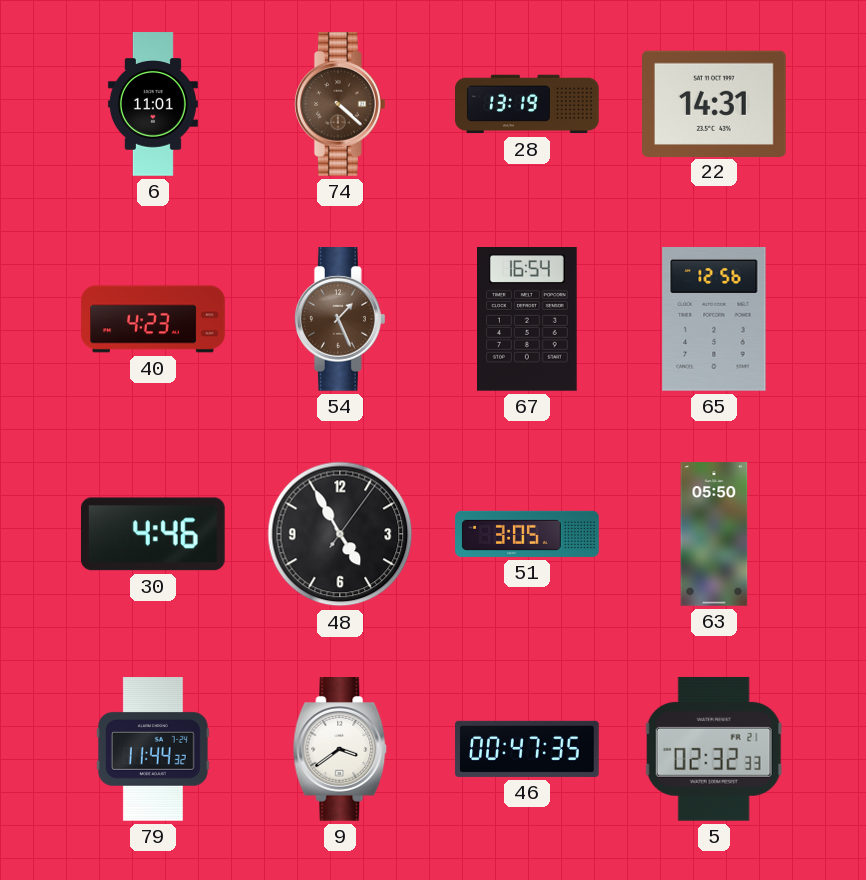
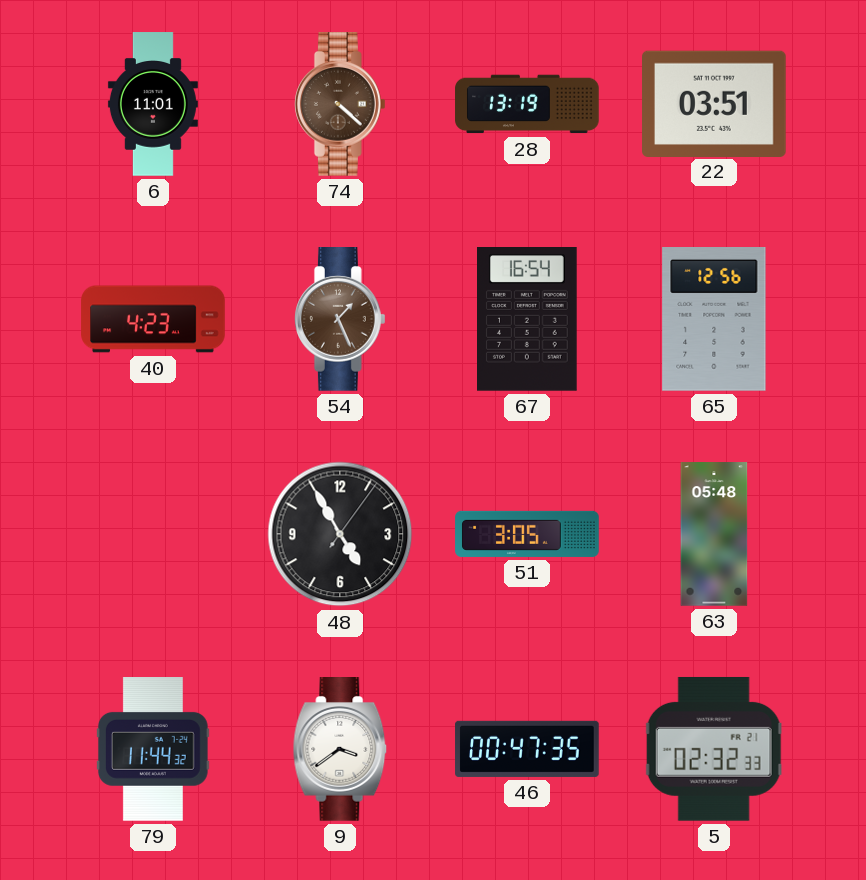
22: 14:31 -> 03:51
30: 4:46 -> none
63: 05:50 -> 05:48
